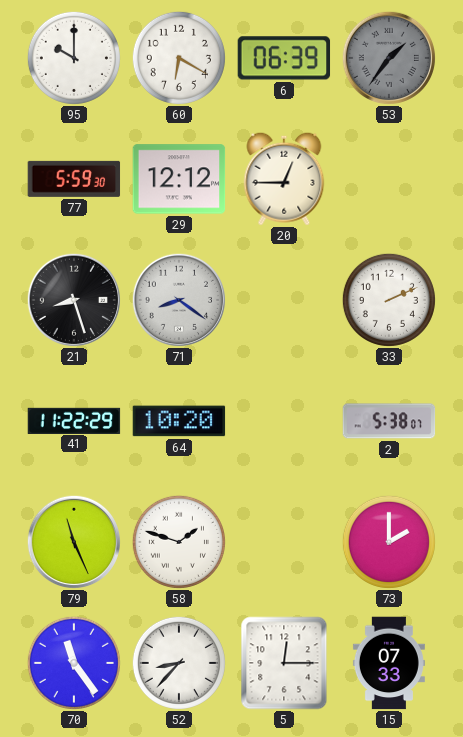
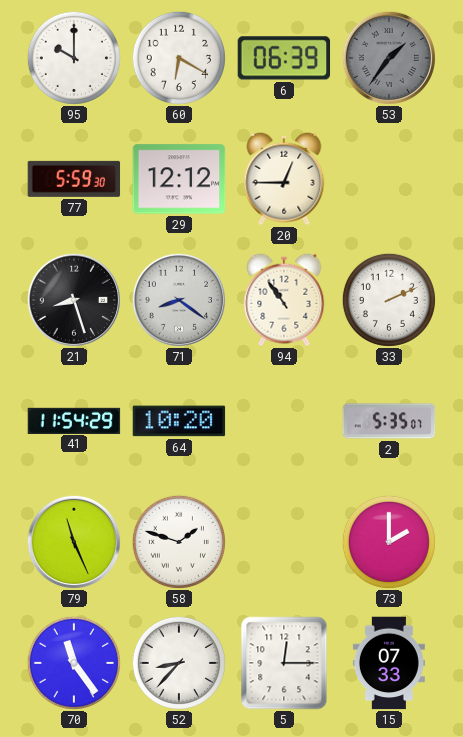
94: none -> 10:54
41: 11:22 -> 11:54
2: 5:38 -> 5:35
